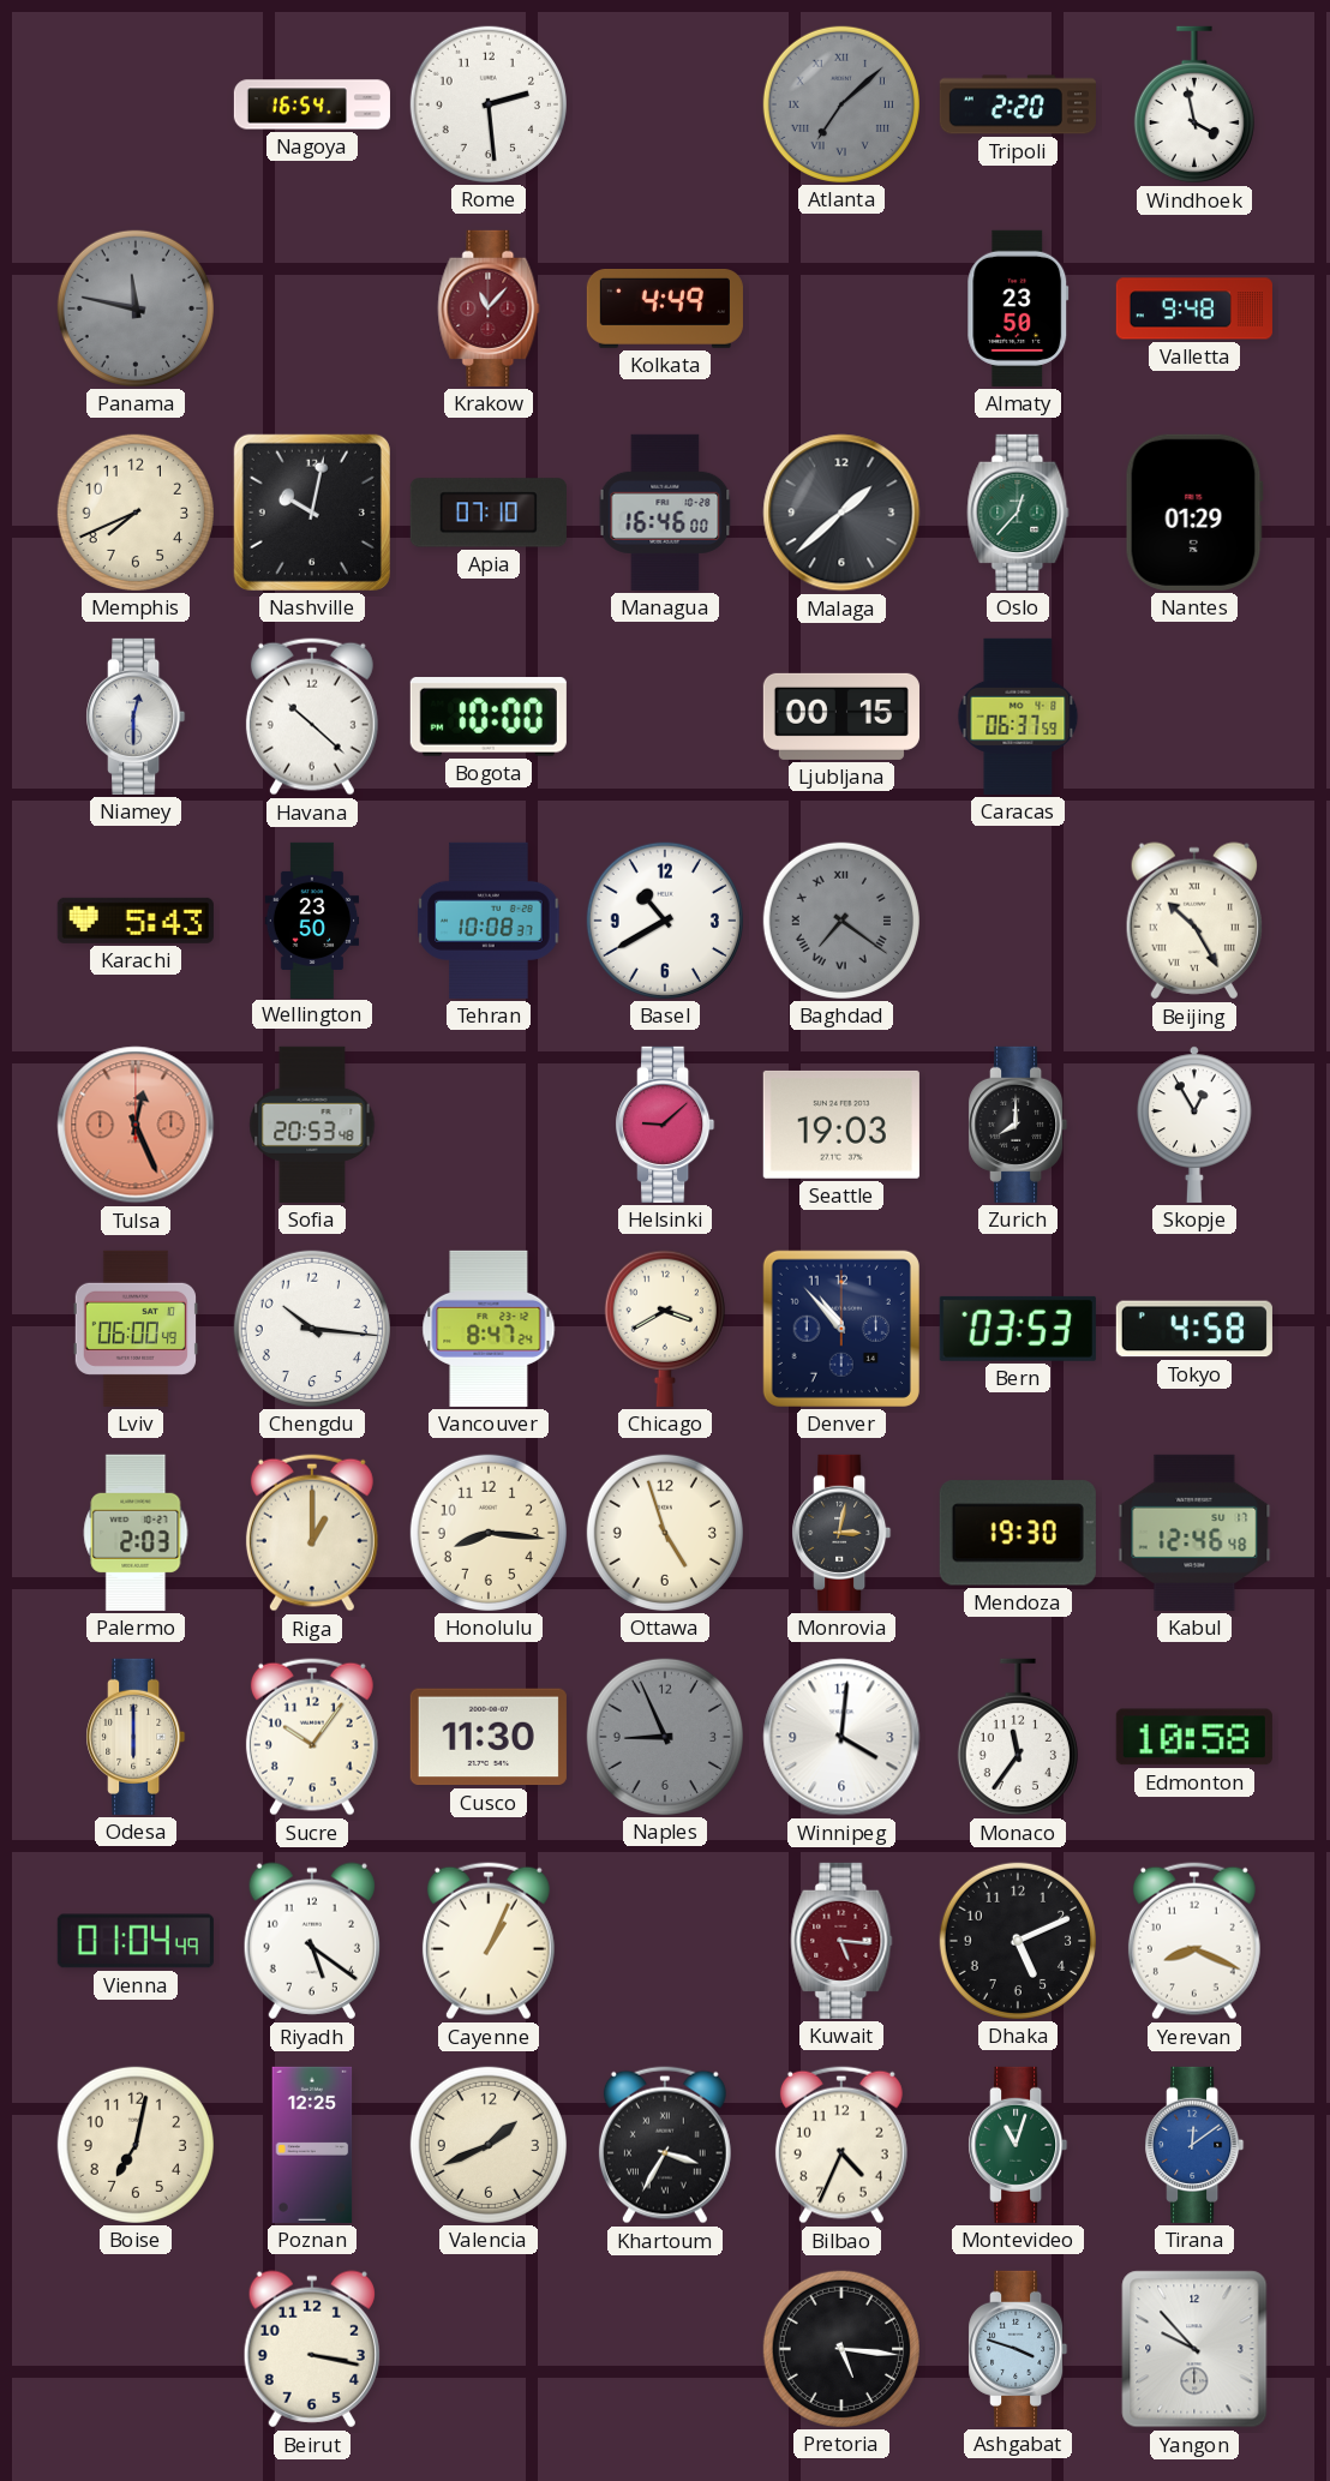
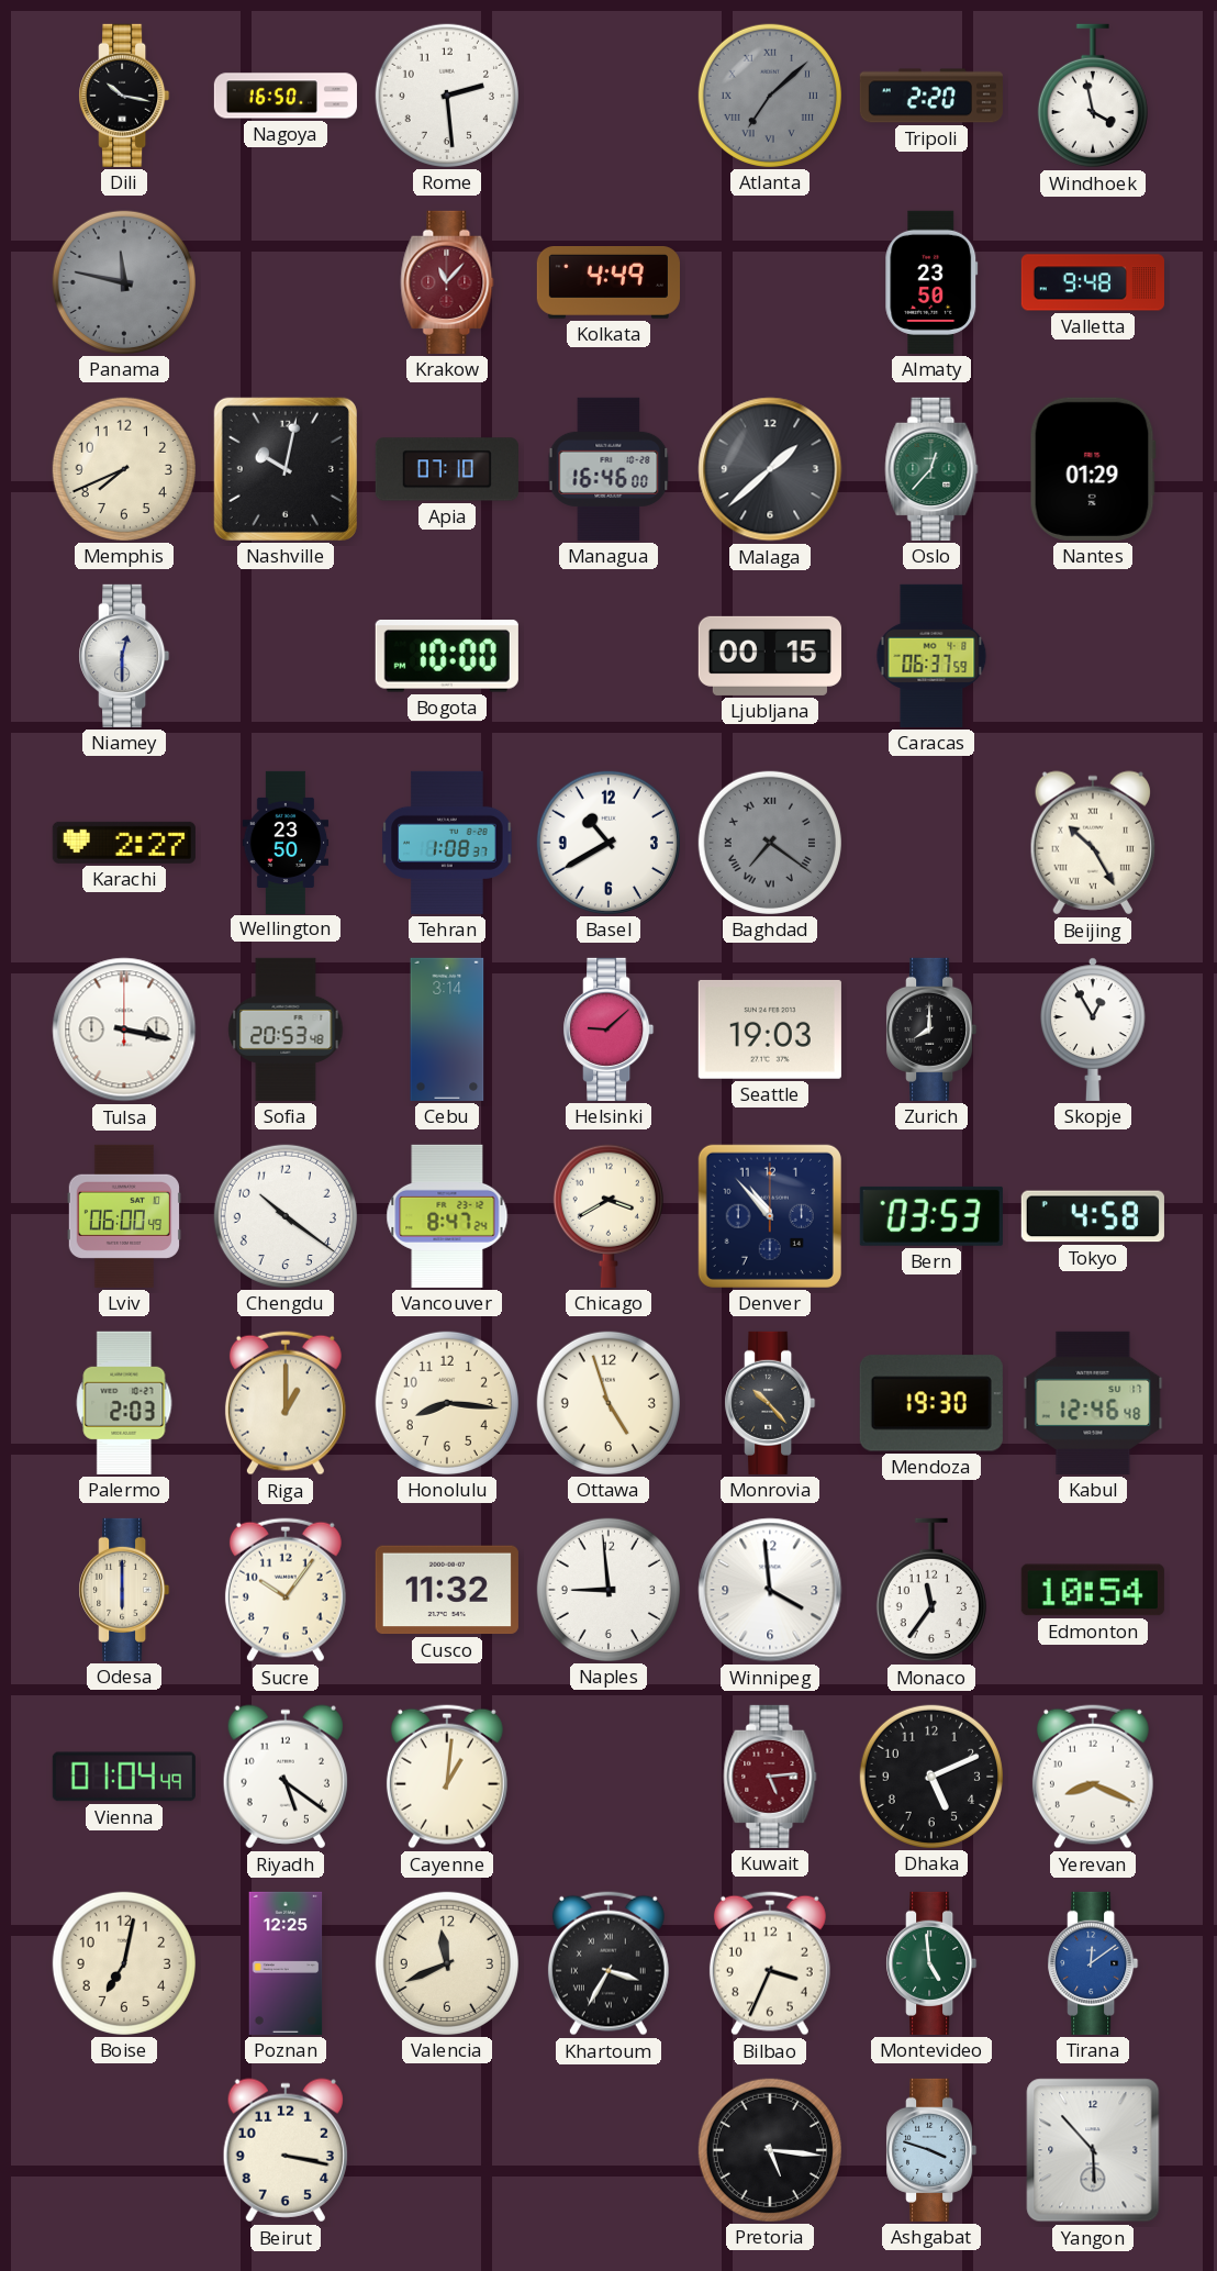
Dili: none -> 10:17
Nagoya: 16:54 -> 16:50
Havana: 10:22 -> none
Karachi: 5:43 -> 2:27
Tehran: 10:08 -> 1:08
Tulsa: 12:26 -> 3:17
Tulsa dial: salmon -> white
Cebu: none -> 3:14
Chengdu: 10:16 -> 10:21
Monrovia: 3:02 -> 10:23
Cusco: 11:30 -> 11:32
Naples: 8:56 -> 8:59
Naples dial: grey -> white
Winnipeg: 4:01 -> 3:59
Edmonton: 10:58 -> 10:54
Cayenne: 1:04 -> 1:01
Kuwait: 5:16 -> 5:14
Valencia: 1:41 -> 11:41
Bilbao: 4:34 -> 3:34
Montevideo: 11:03 -> 4:59
Yangon: 9:53 -> 5:53
